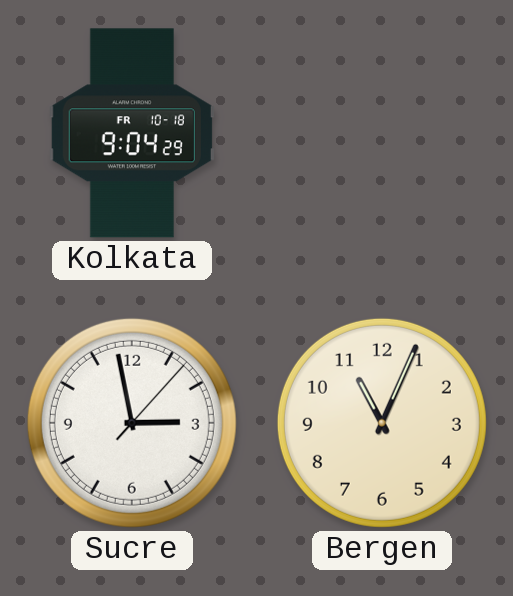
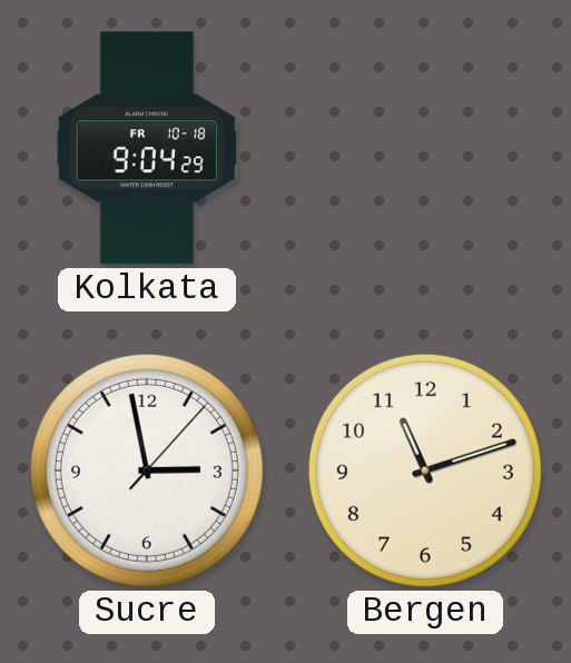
Bergen: 11:04 -> 11:12
